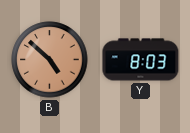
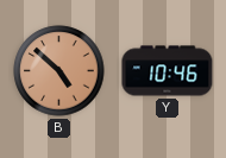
Y: 8:03 -> 10:46
